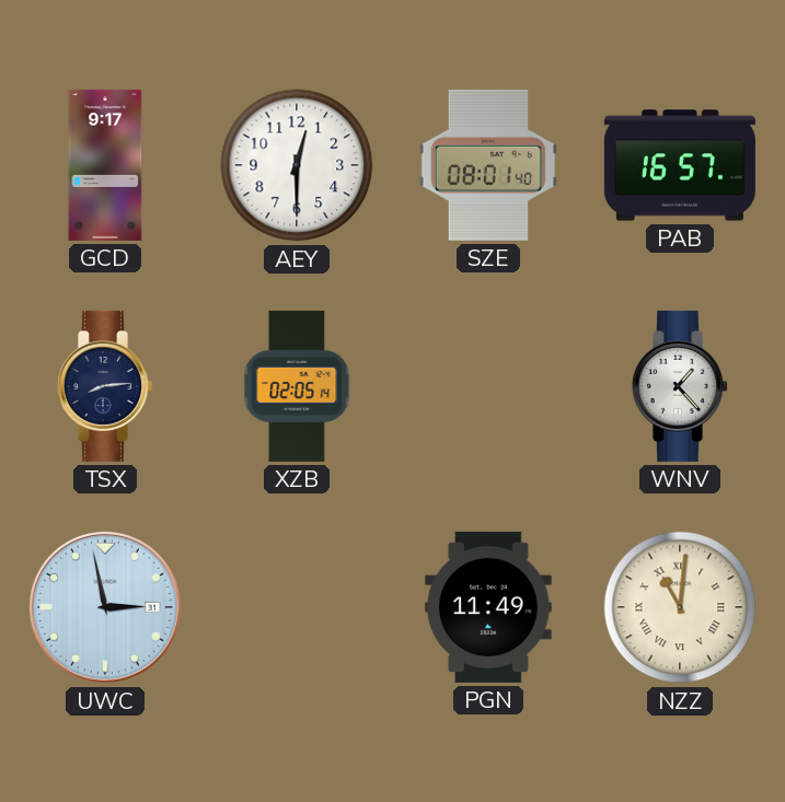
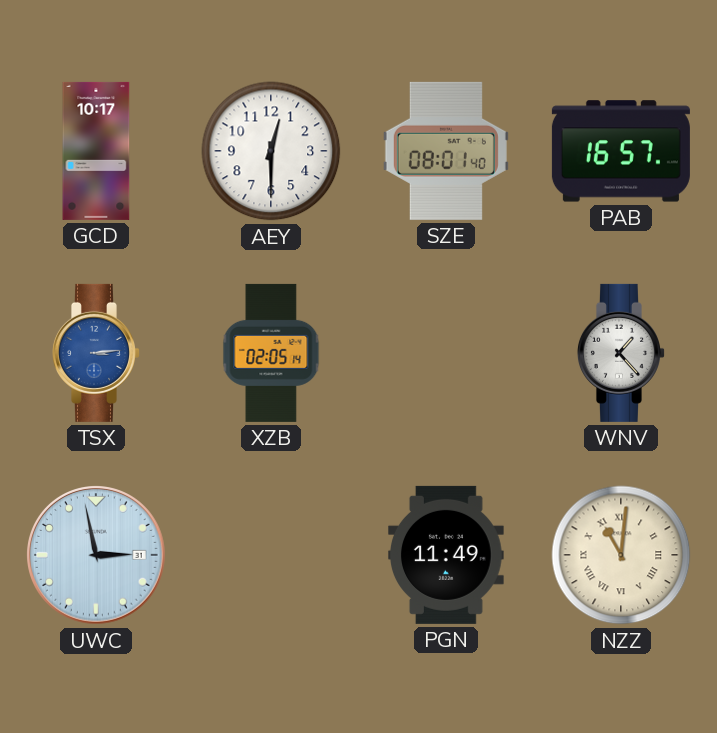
GCD: 9:17 -> 10:17
TSX: 8:14 -> 3:14
TSX dial: navy -> blue
